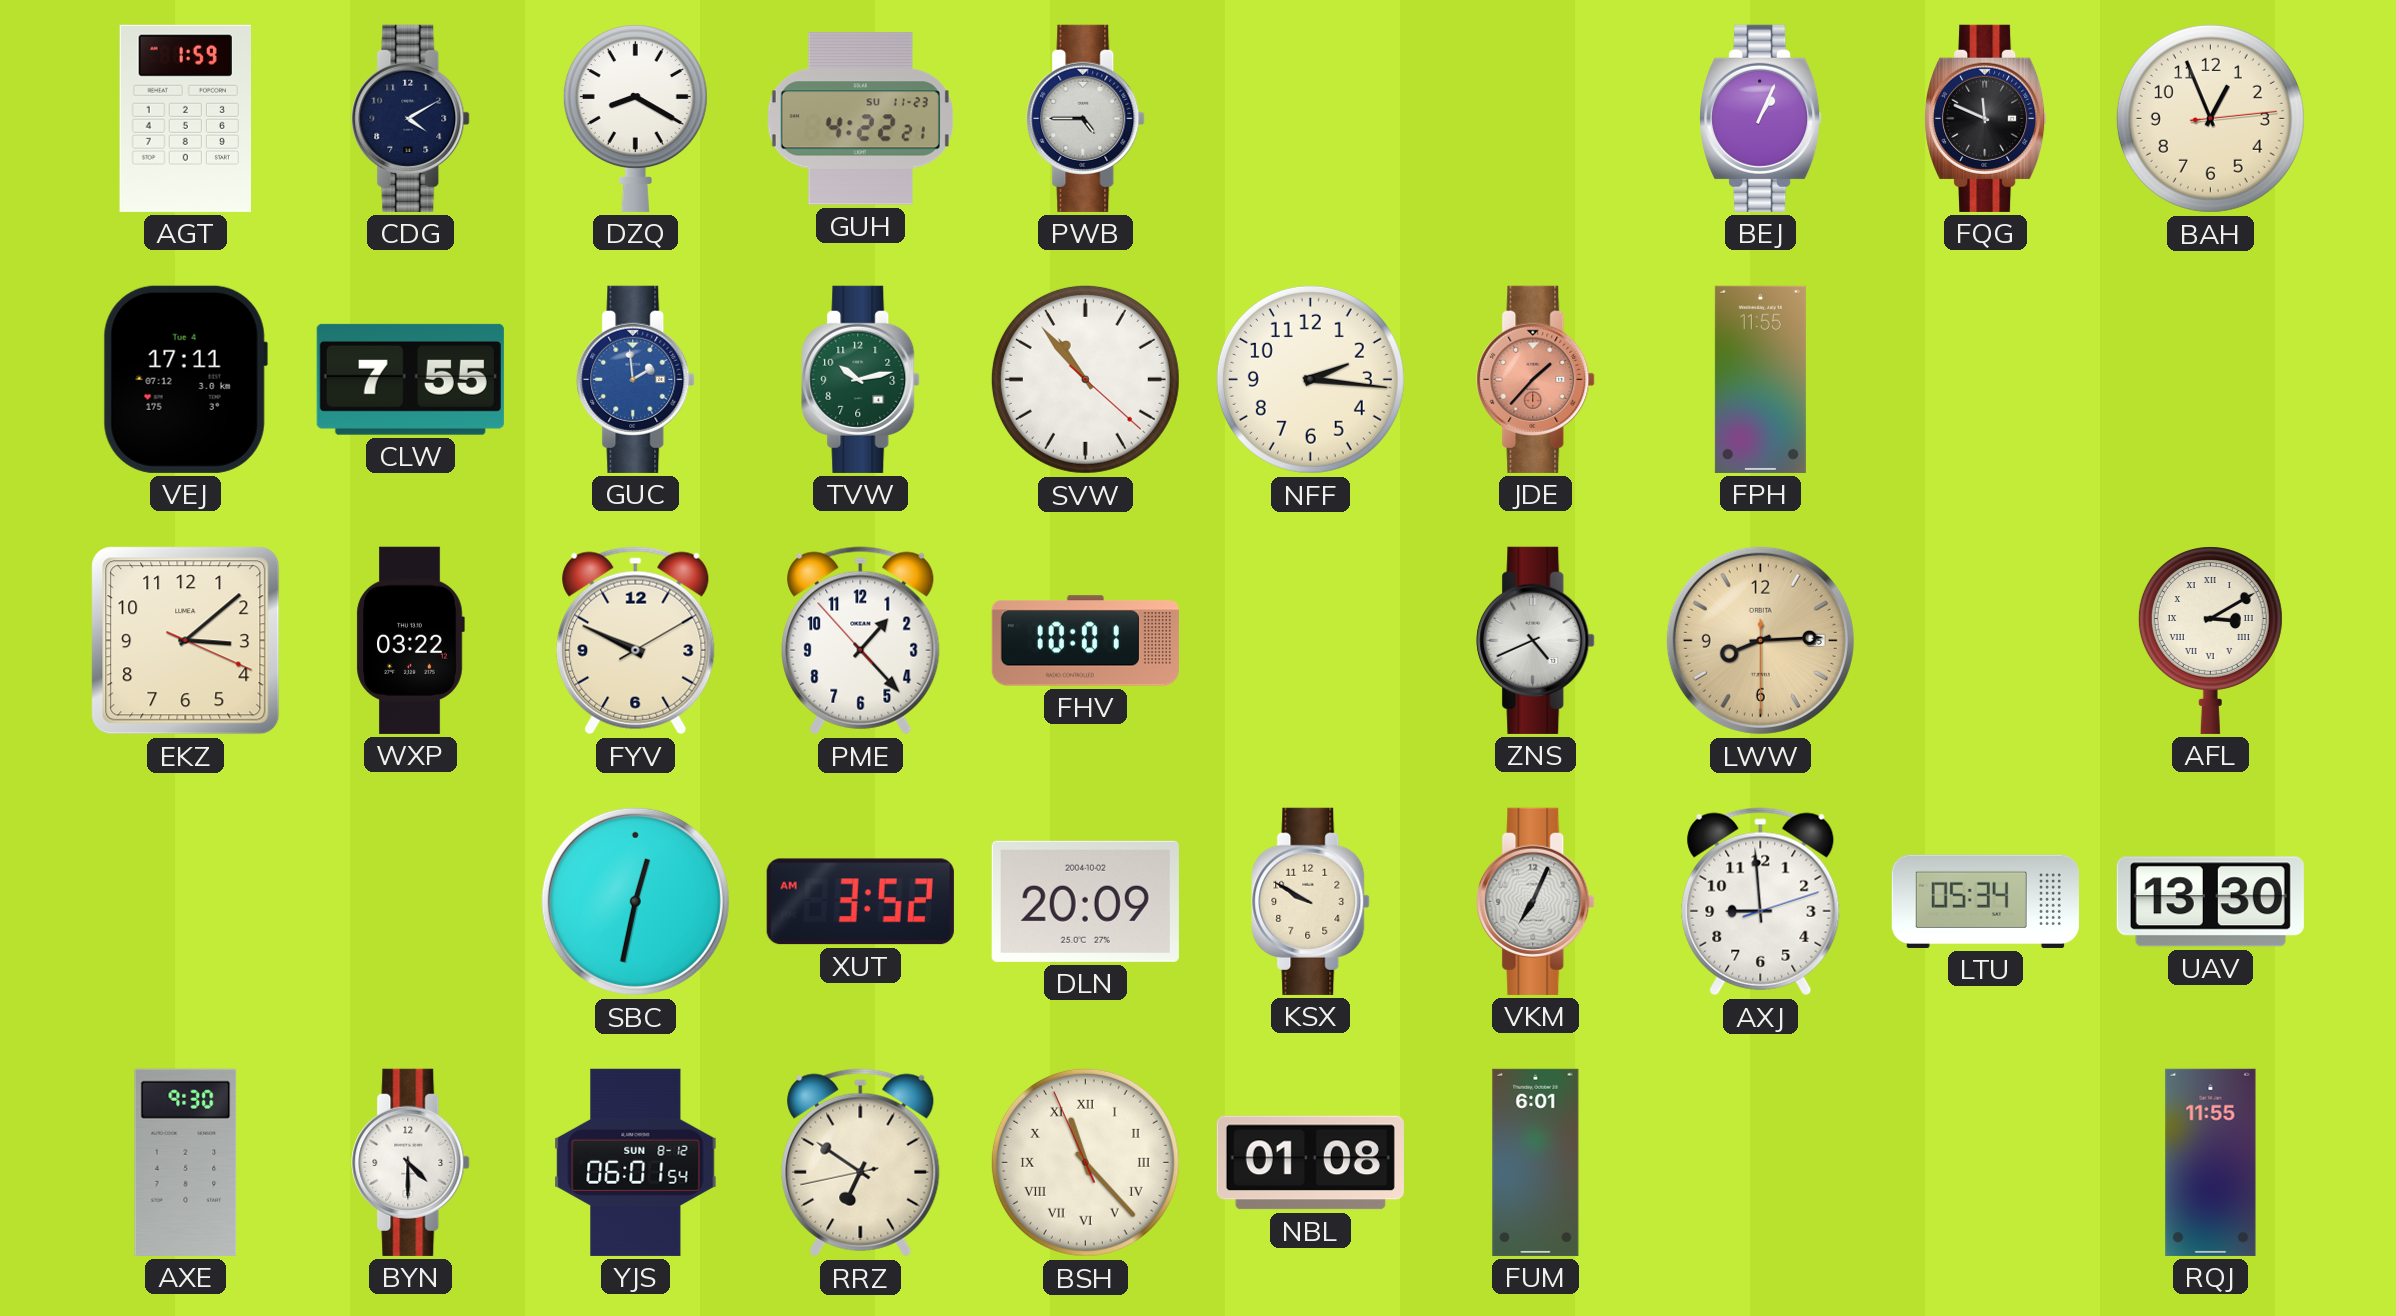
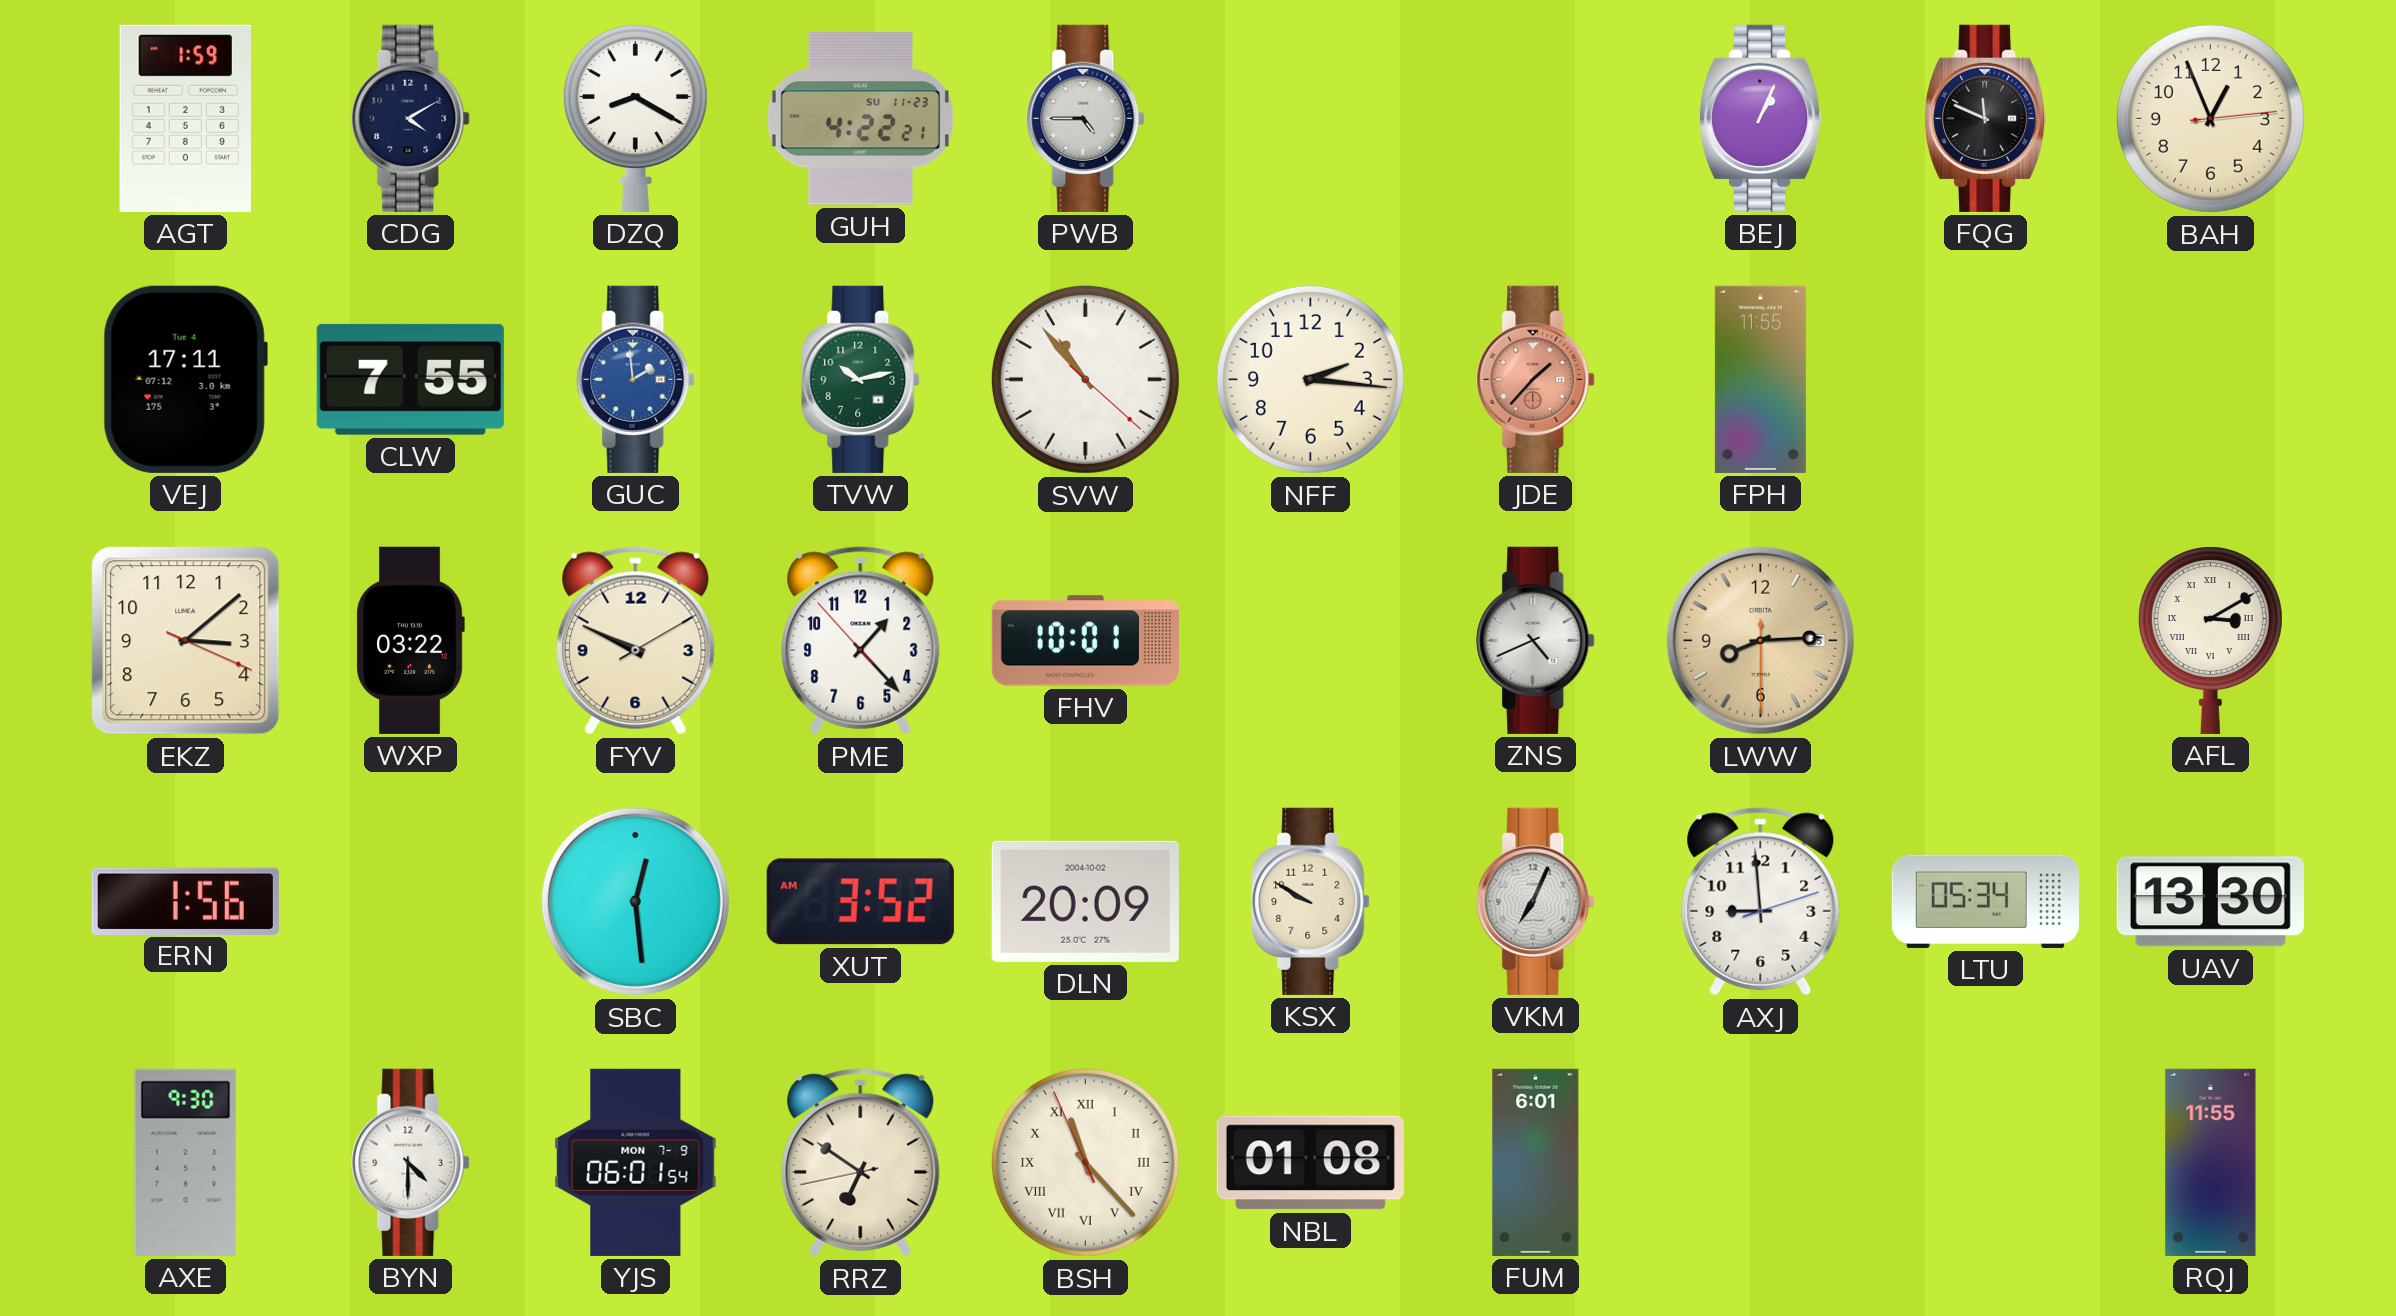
ERN: none -> 1:56
SBC: 12:32 -> 12:29
YJS date: SUN 8-12 -> MON 7-9
